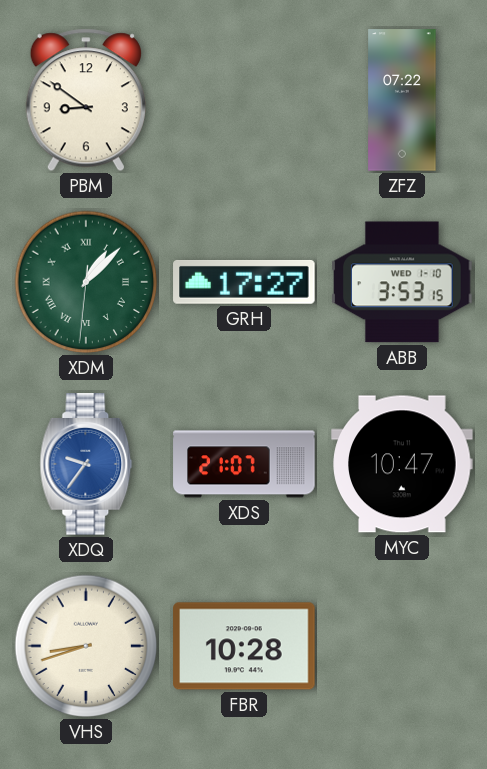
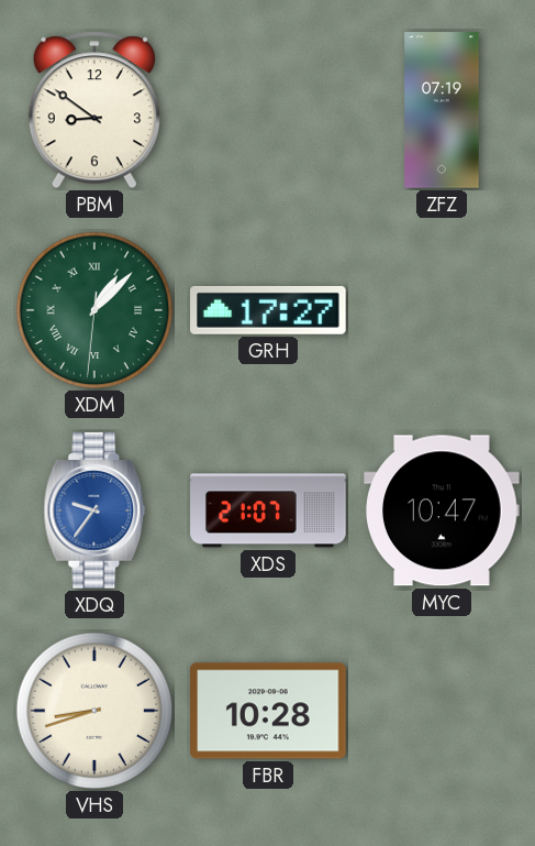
ZFZ: 07:22 -> 07:19
ABB: 3:53 -> none
